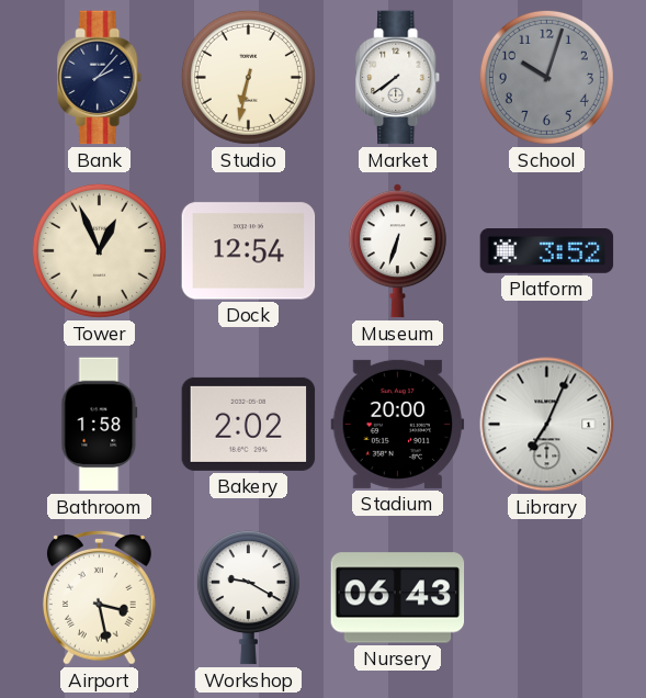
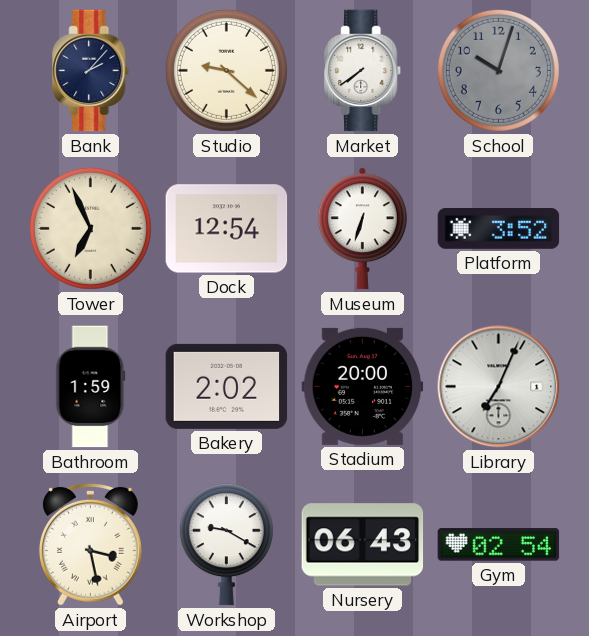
Studio: 6:32 -> 9:22
Tower: 12:56 -> 6:56
Bathroom: 1:58 -> 1:59
Gym: none -> 02:54
